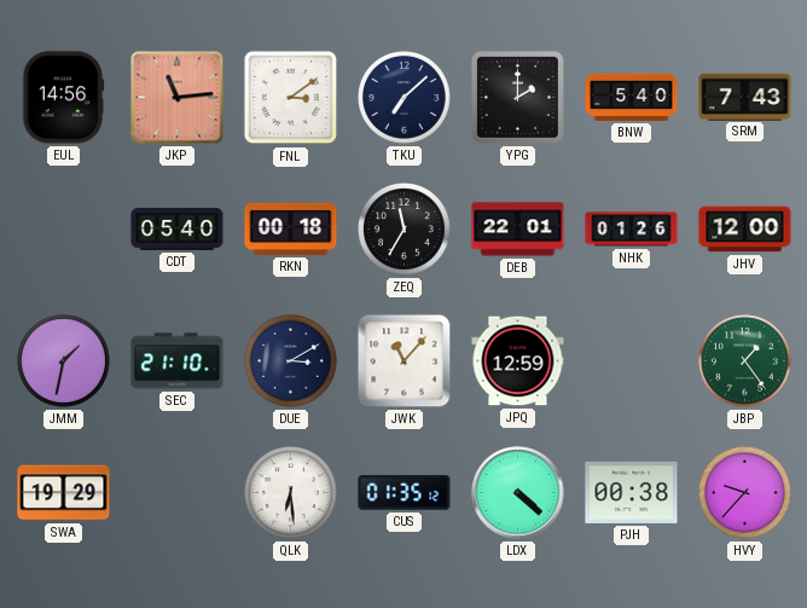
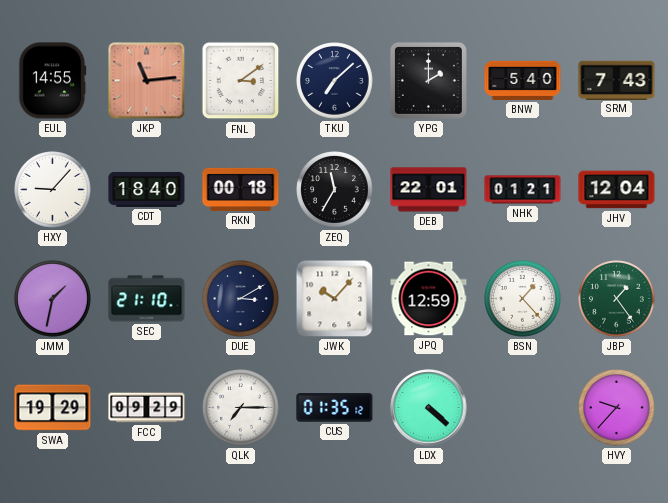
EUL: 14:56 -> 14:55
HXY: none -> 9:07
CDT: 05:40 -> 18:40
NHK: 01:26 -> 01:21
JHV: 12:00 -> 12:04
JWK: 11:07 -> 10:07
BSN: none -> 1:23
FCC: none -> 09:29
QLK: 6:29 -> 7:15
PJH: 00:38 -> none
